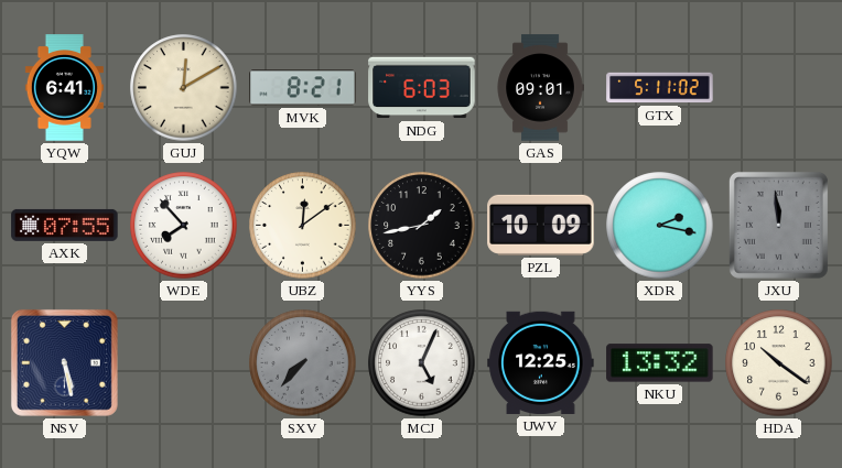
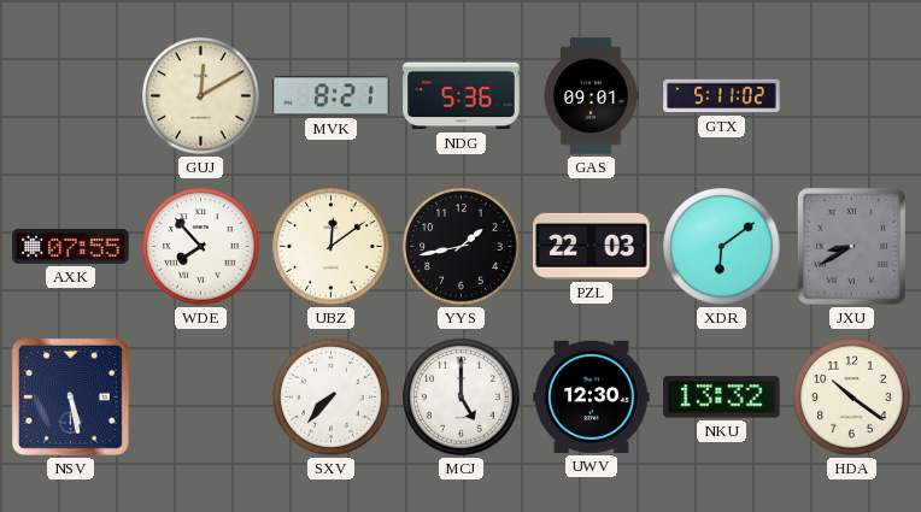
YQW: 6:41 -> none
NDG: 6:03 -> 5:36
PZL: 10:09 -> 22:03
XDR: 2:17 -> 6:09
JXU: 11:59 -> 8:40
SXV dial: grey -> white
MCJ: 5:04 -> 5:00
UWV: 12:25 -> 12:30
